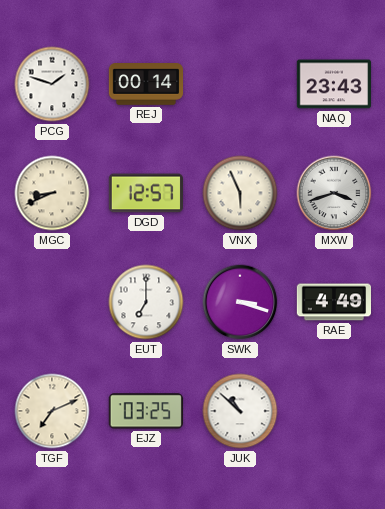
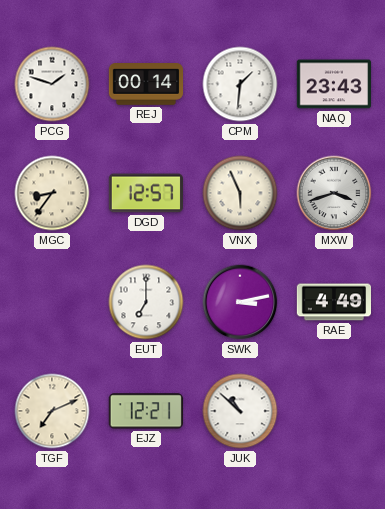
CPM: none -> 1:31
MGC: 8:41 -> 8:36
SWK: 3:18 -> 3:13
EJZ: 03:25 -> 12:21
